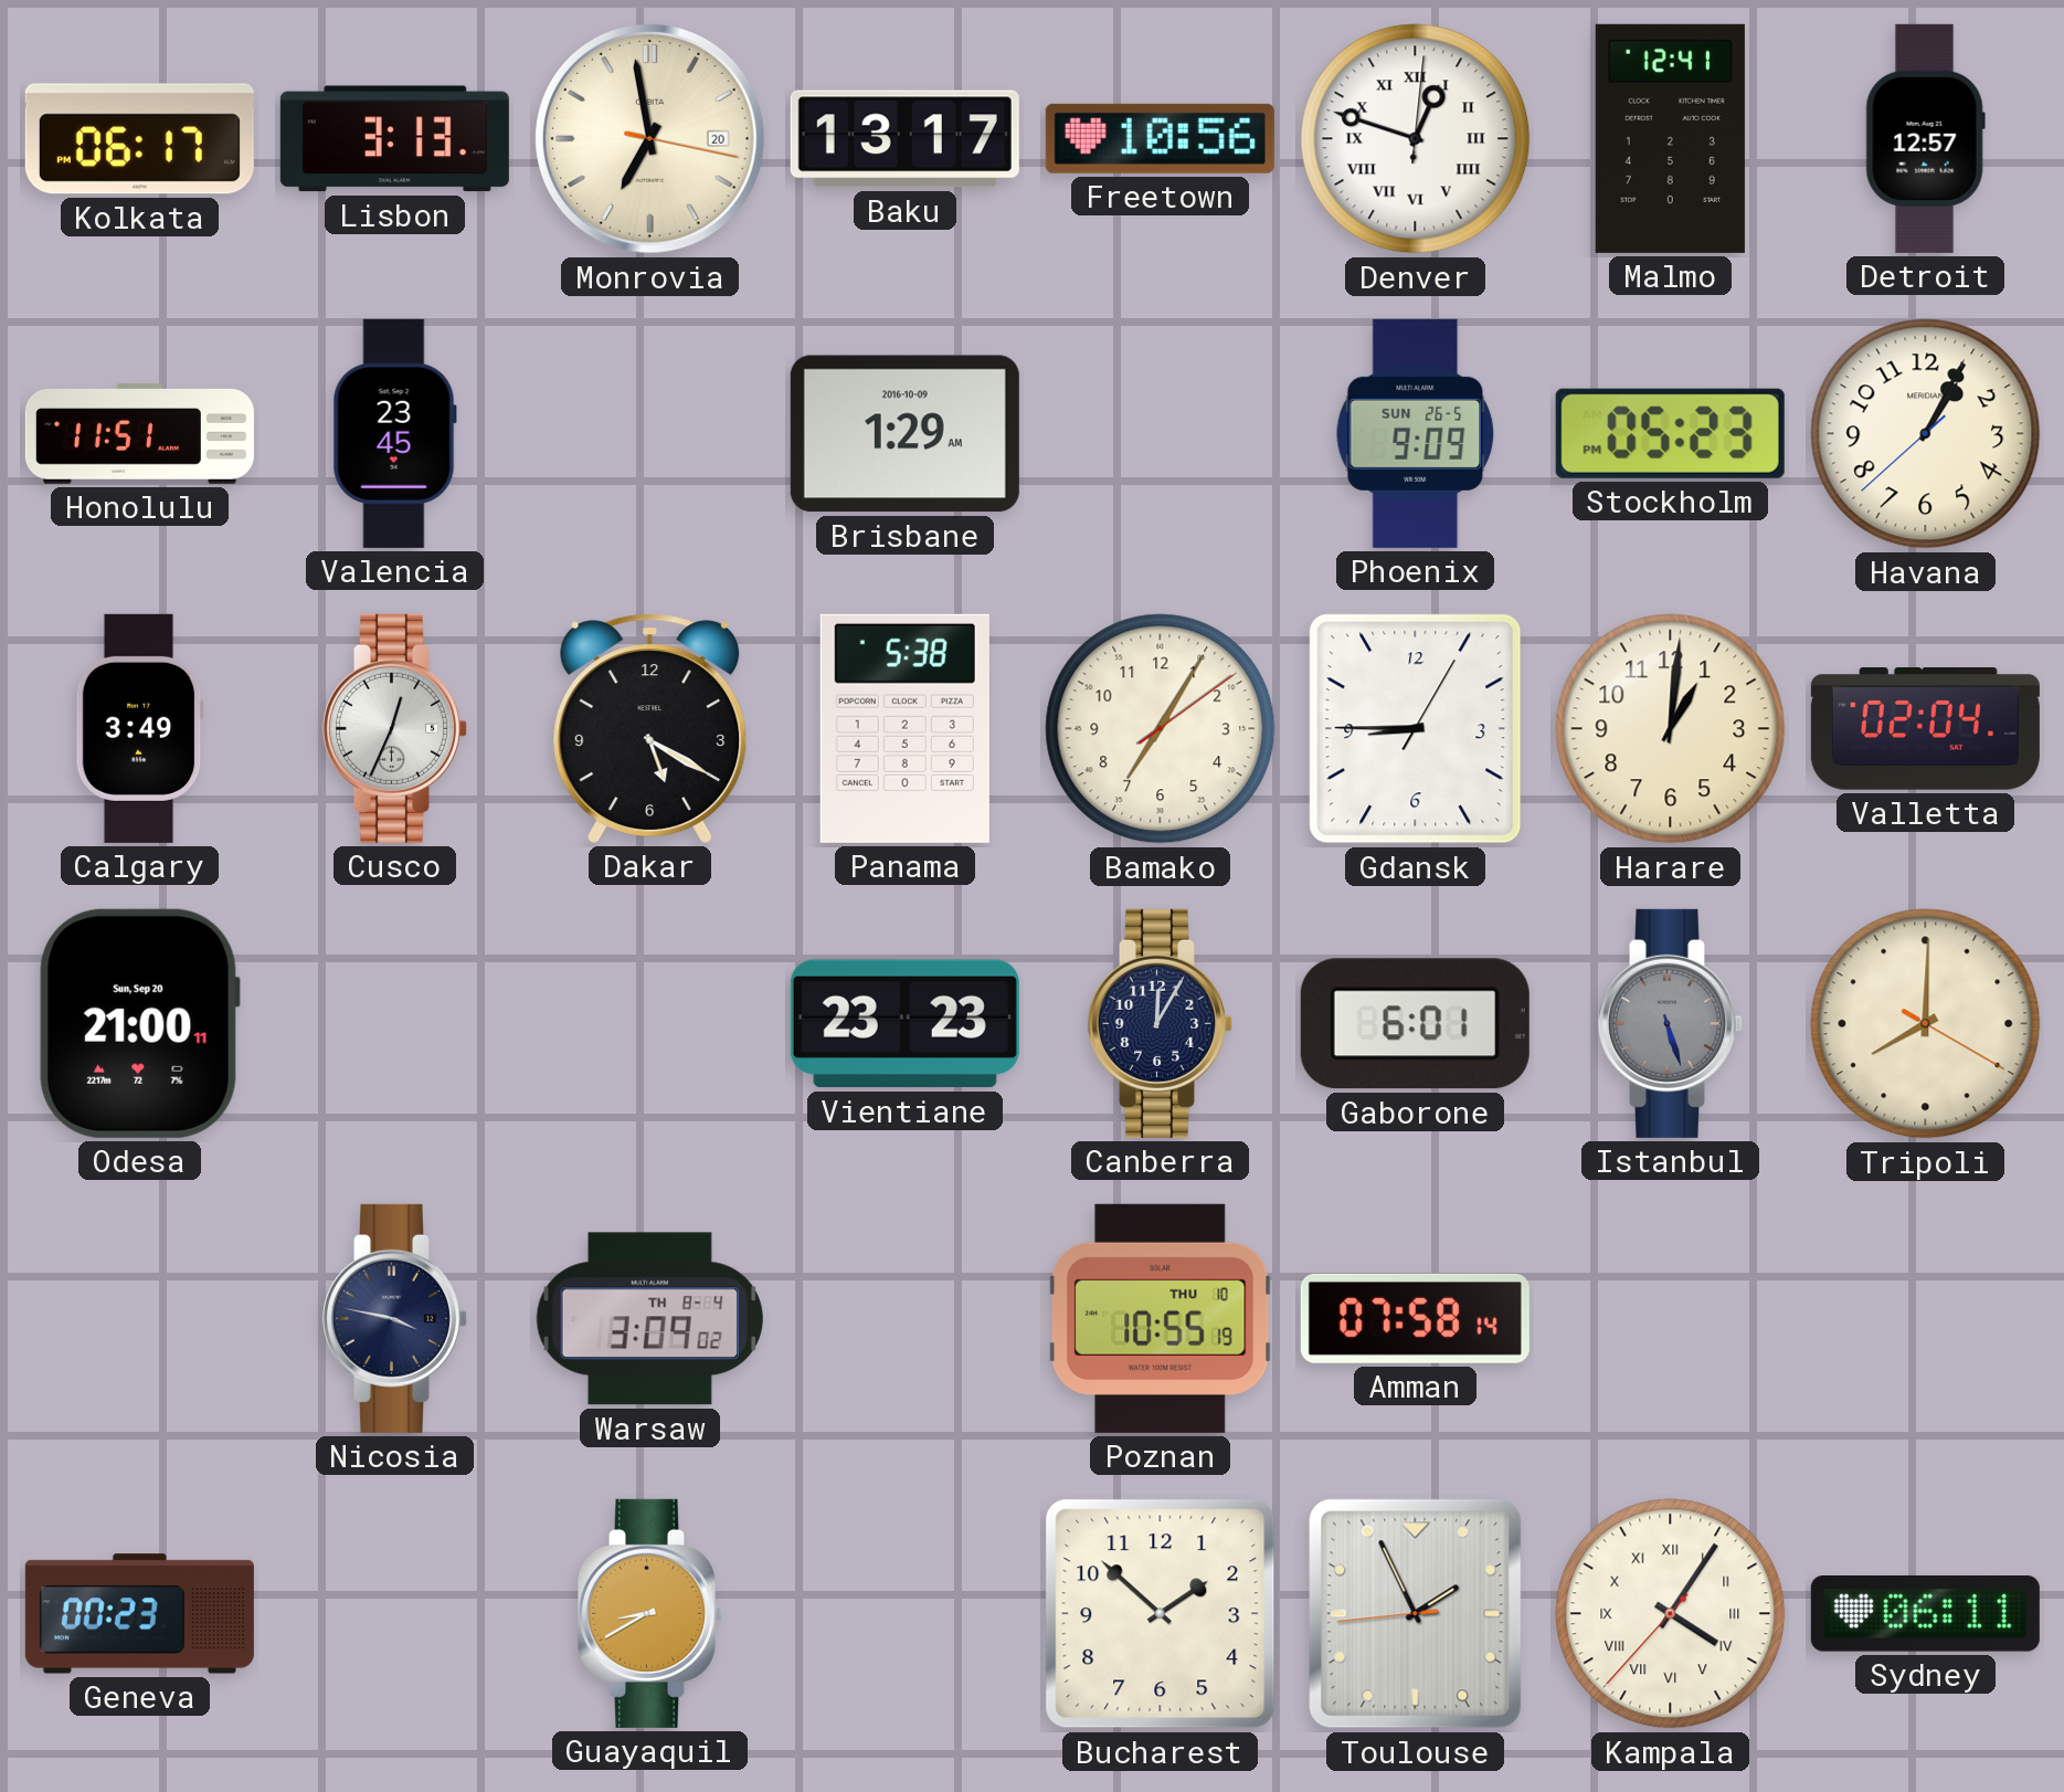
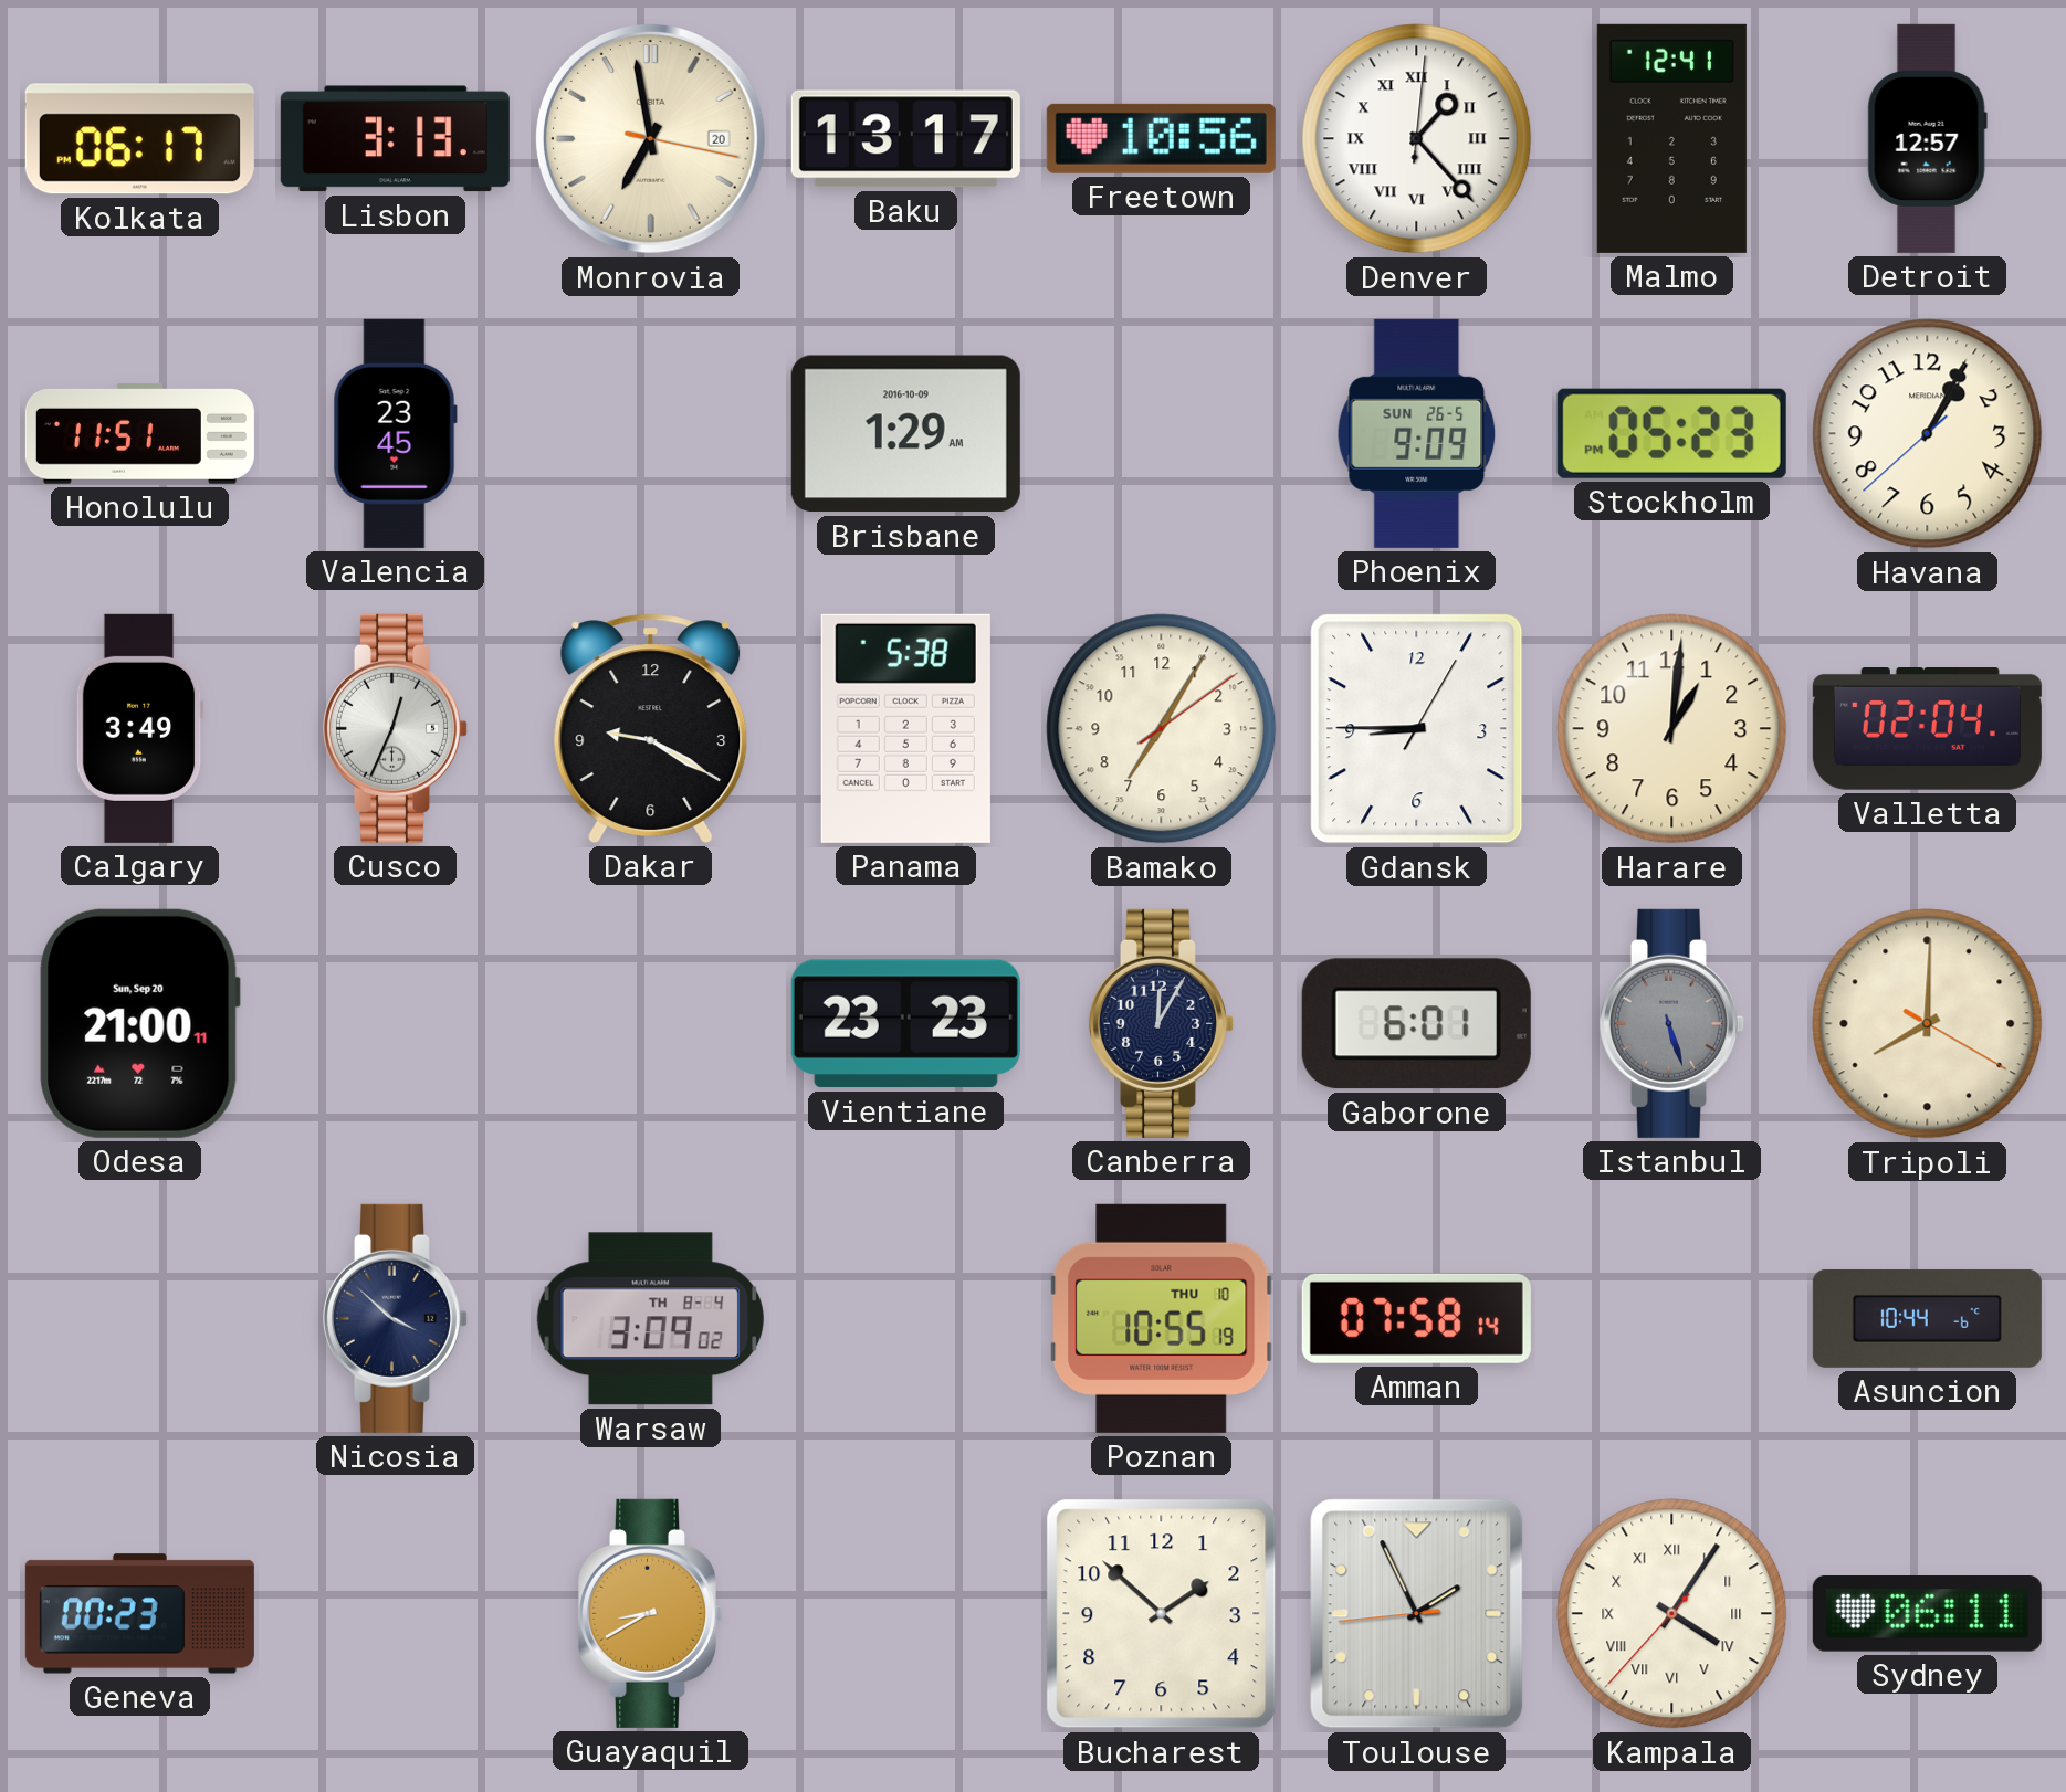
Denver: 12:48 -> 1:23
Dakar: 5:20 -> 9:20
Nicosia: 3:47 -> 3:52
Asuncion: none -> 10:44
